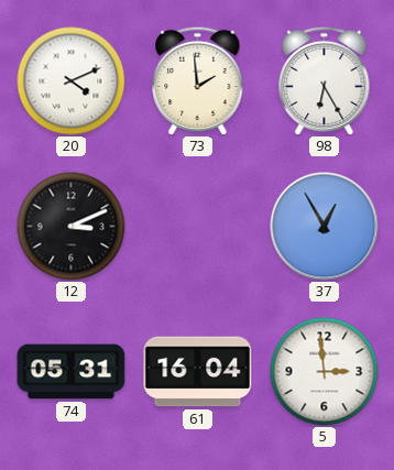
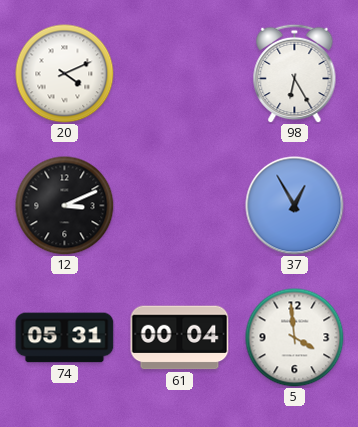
73: 1:59 -> none
61: 16:04 -> 00:04
5: 2:59 -> 3:59
